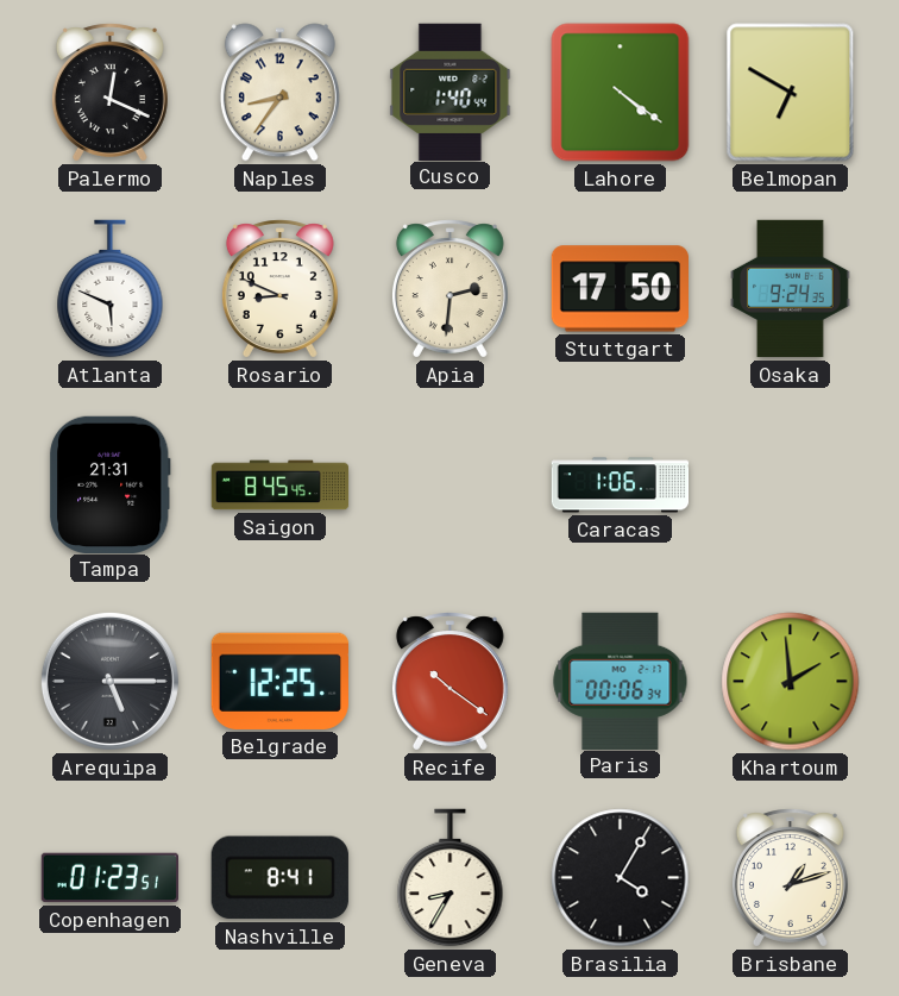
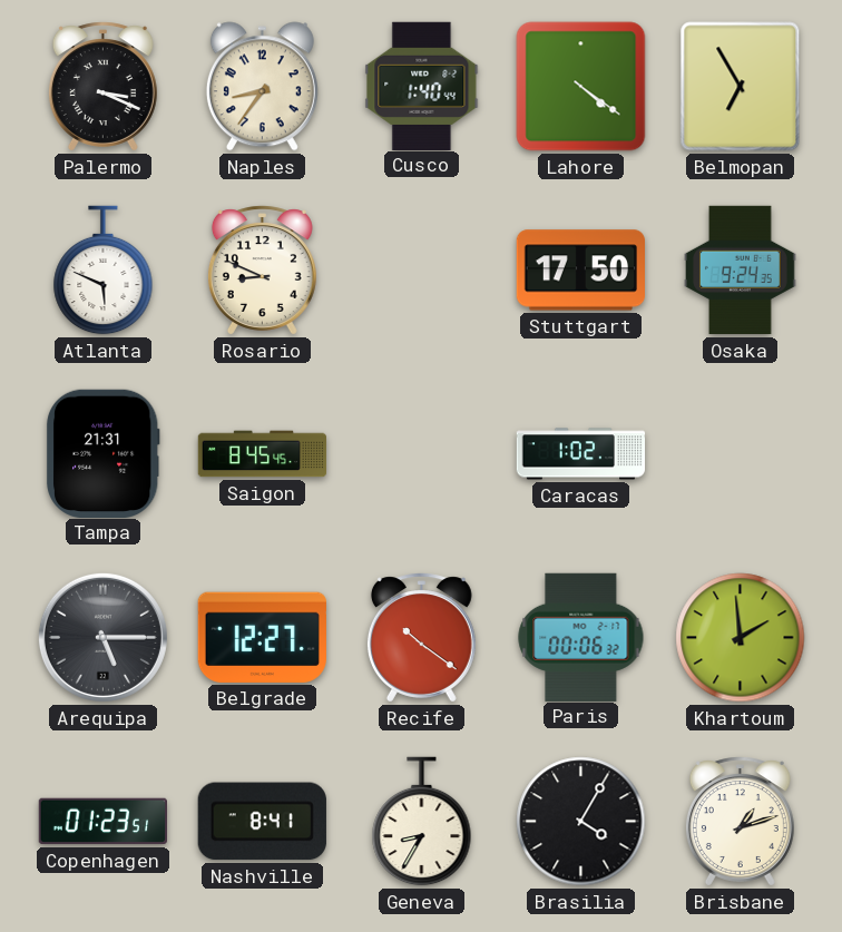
Palermo: 12:19 -> 3:19
Belmopan: 6:50 -> 6:55
Apia: 2:31 -> none
Caracas: 1:06 -> 1:02
Belgrade: 12:25 -> 12:27
Paris: 00:06:34 -> 00:06:32
